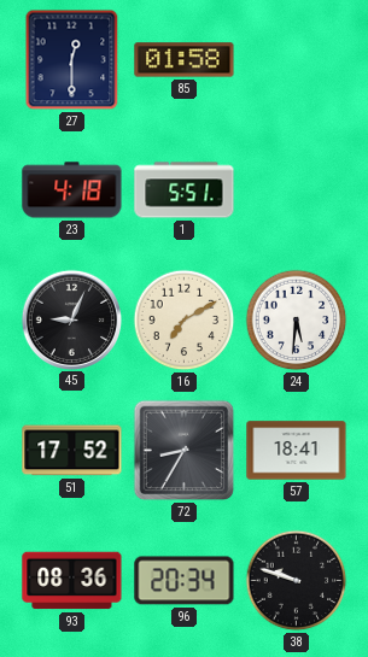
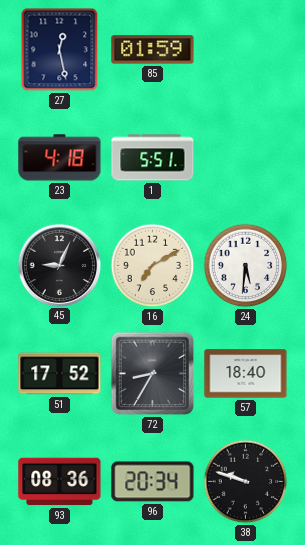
27: 12:30 -> 12:28
85: 01:58 -> 01:59
57: 18:41 -> 18:40
